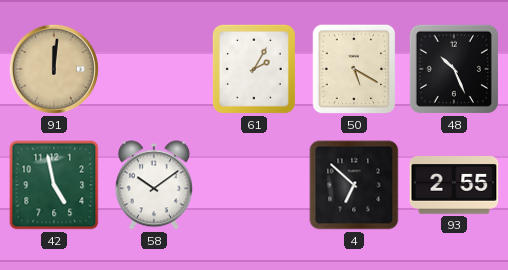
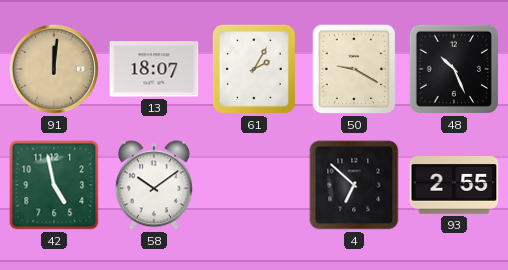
13: none -> 18:07
50: 5:20 -> 9:20
